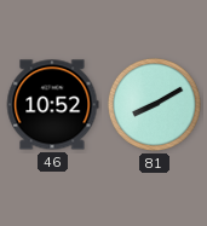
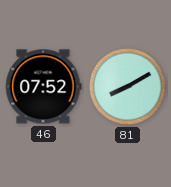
46: 10:52 -> 07:52
